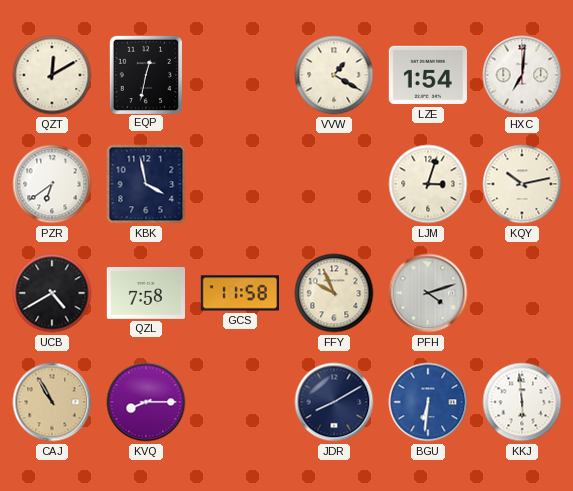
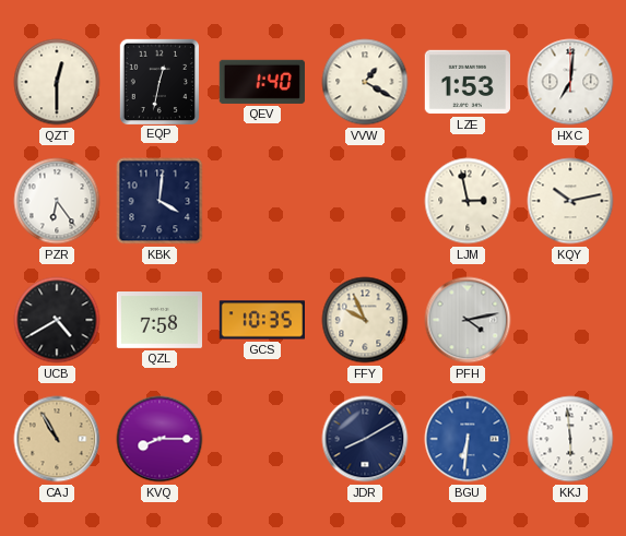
QZT: 12:10 -> 12:30
QEV: none -> 1:40
LZE: 1:54 -> 1:53
PZR: 6:39 -> 6:24
KBK: 3:58 -> 4:01
LJM: 3:03 -> 2:58
GCS: 11:58 -> 10:35
PFH: 4:12 -> 4:13
